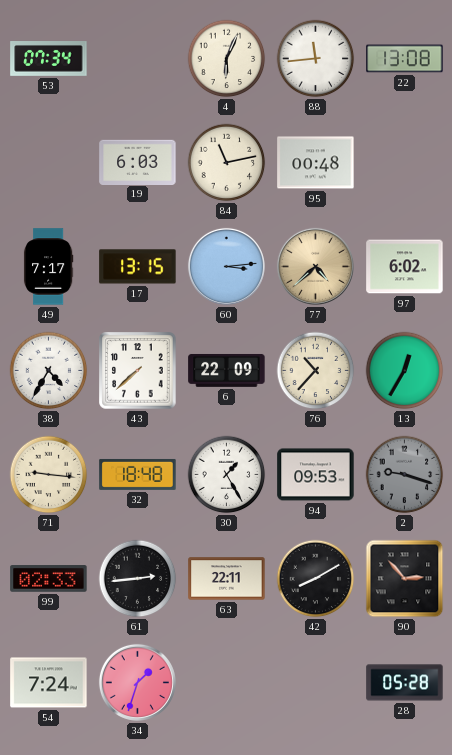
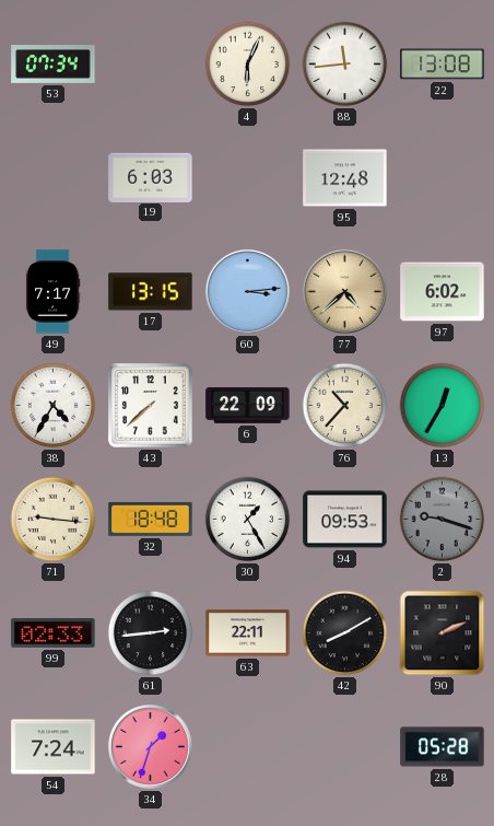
84: 11:13 -> none
95: 00:48 -> 12:48
90: 2:53 -> 2:11
